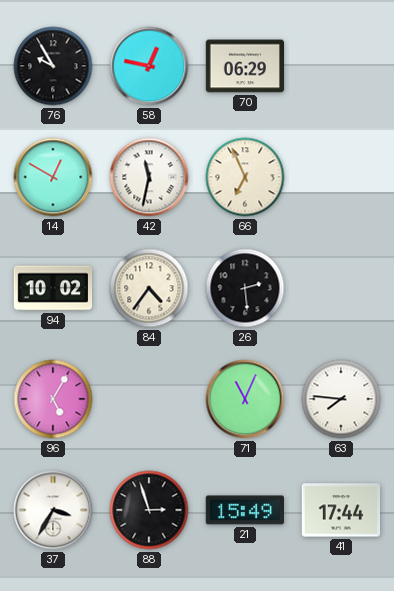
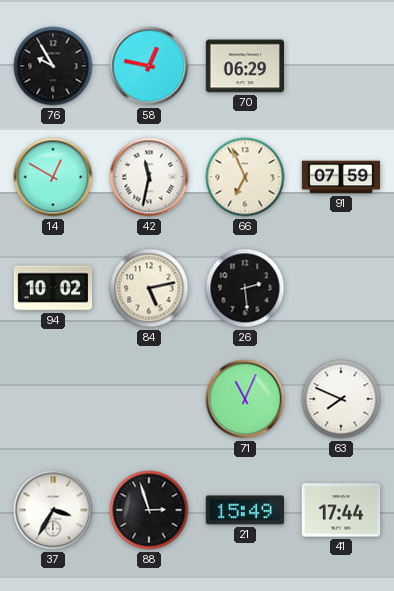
91: none -> 07:59
84: 4:36 -> 5:13
96: 5:05 -> none
63: 7:46 -> 7:49
